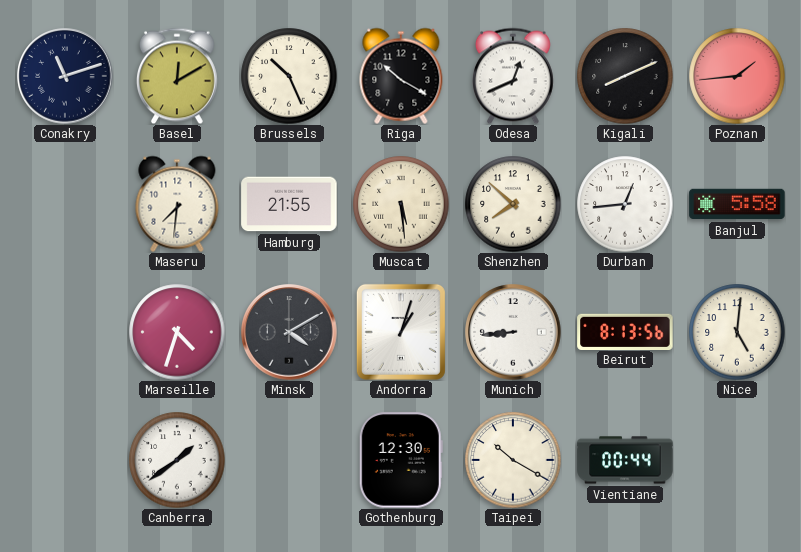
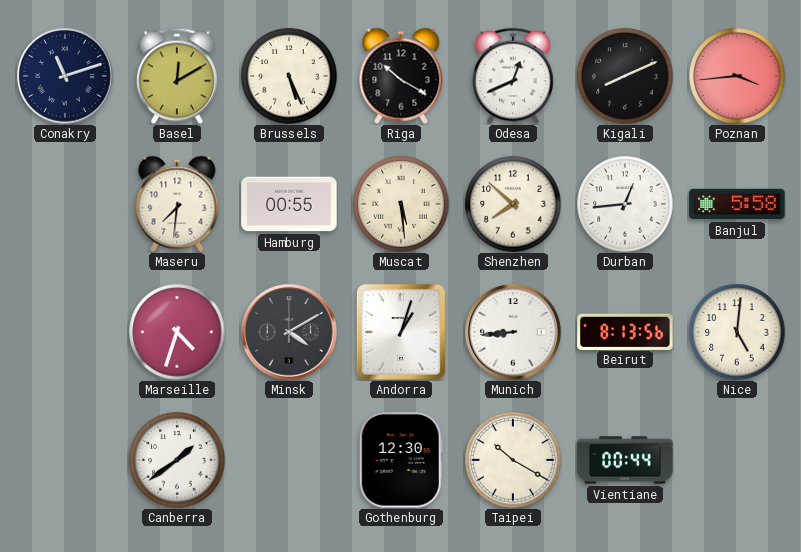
Brussels: 10:26 -> 5:26
Poznan: 1:44 -> 3:44
Hamburg: 21:55 -> 00:55
